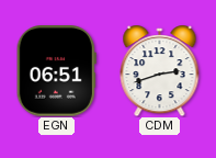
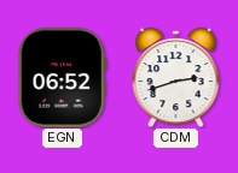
EGN: 06:51 -> 06:52
